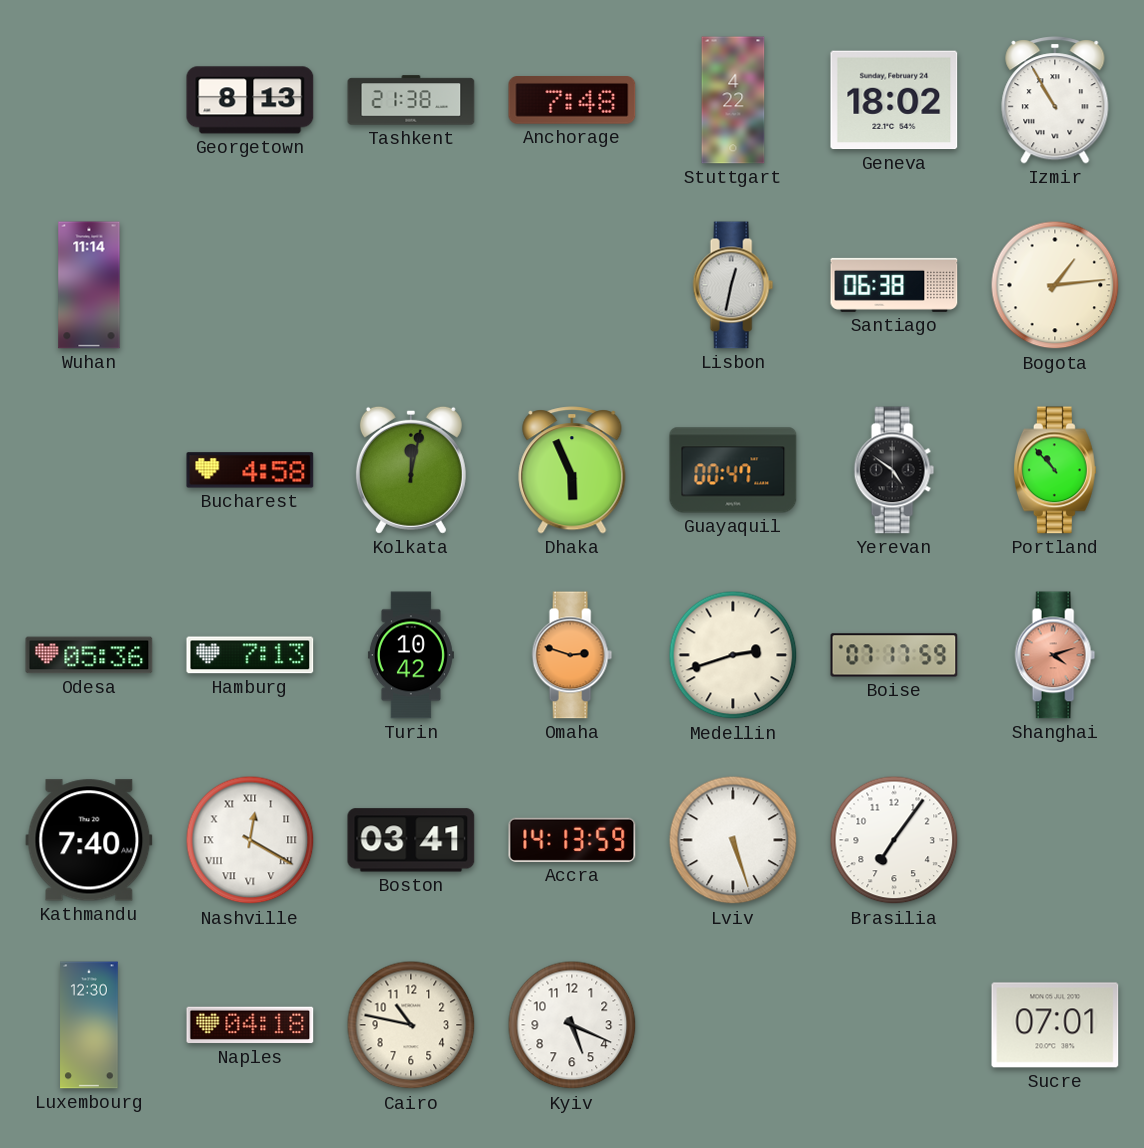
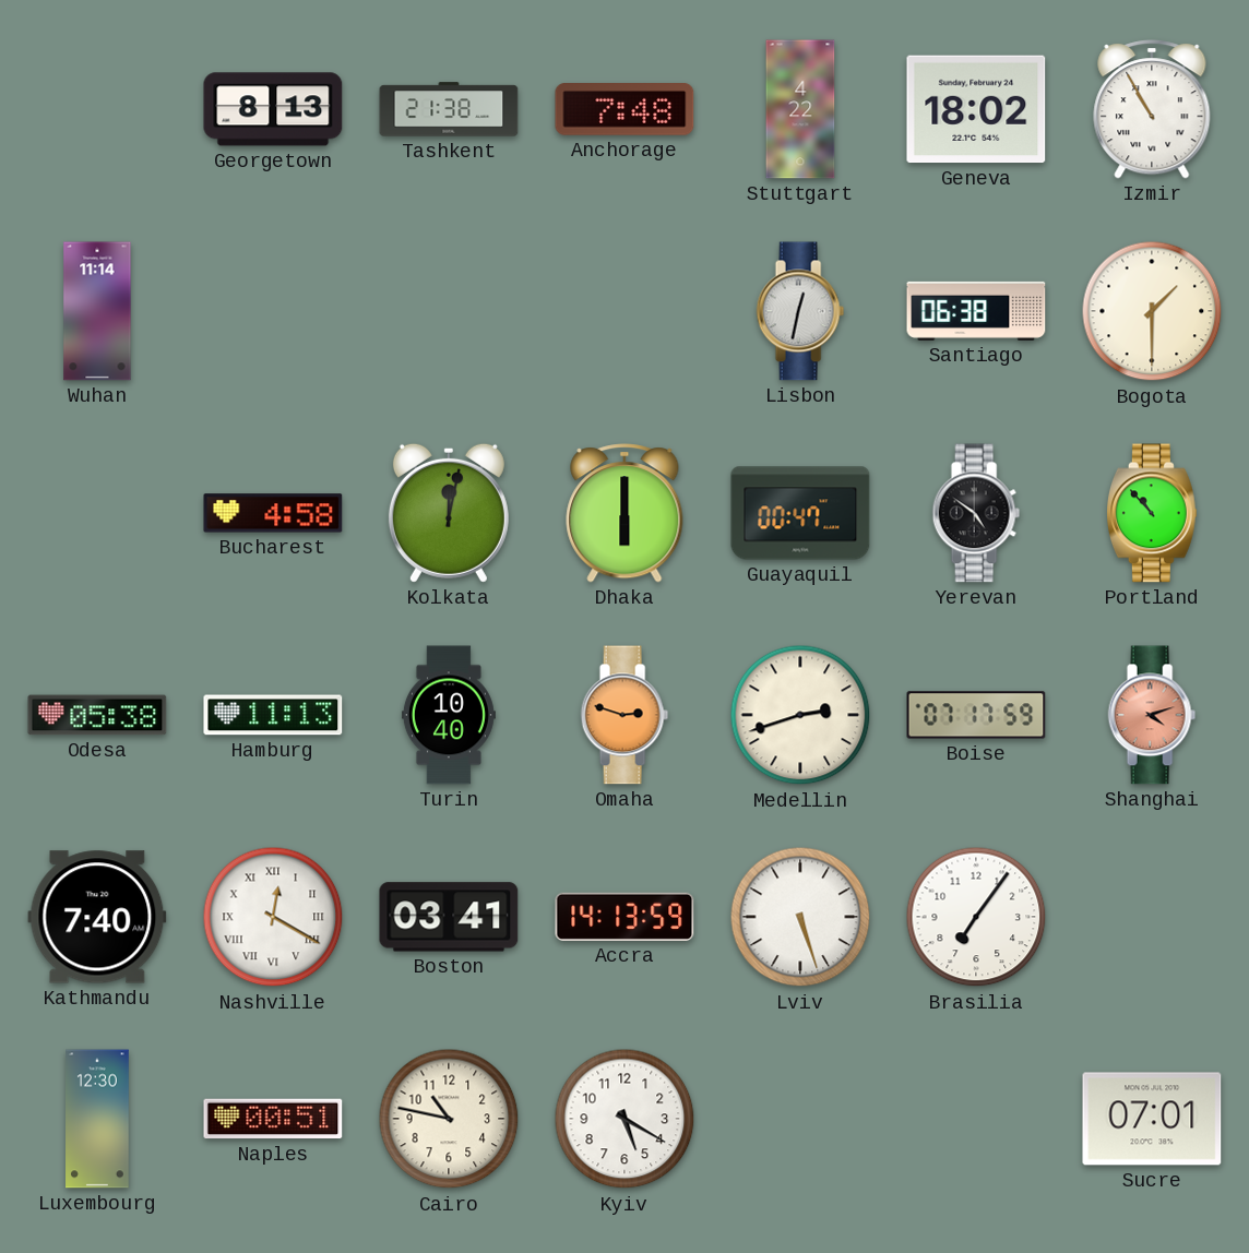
Bogota: 1:14 -> 1:30
Dhaka: 5:56 -> 6:00
Odesa: 05:36 -> 05:38
Hamburg: 7:13 -> 11:13
Turin: 10:42 -> 10:40
Naples: 04:18 -> 00:51
Kyiv: 5:19 -> 5:20
